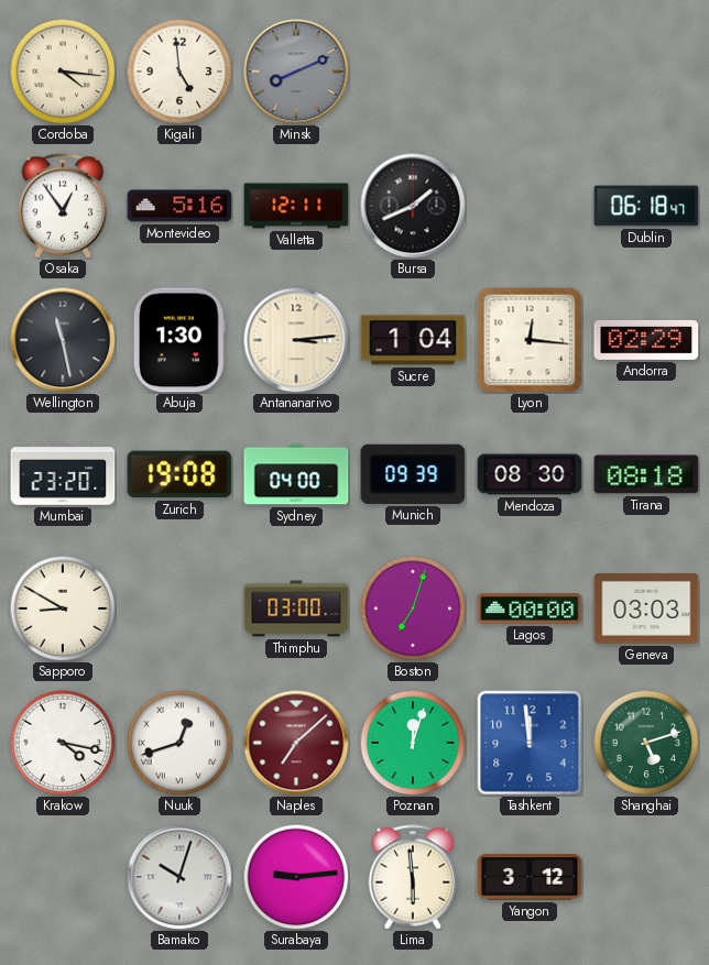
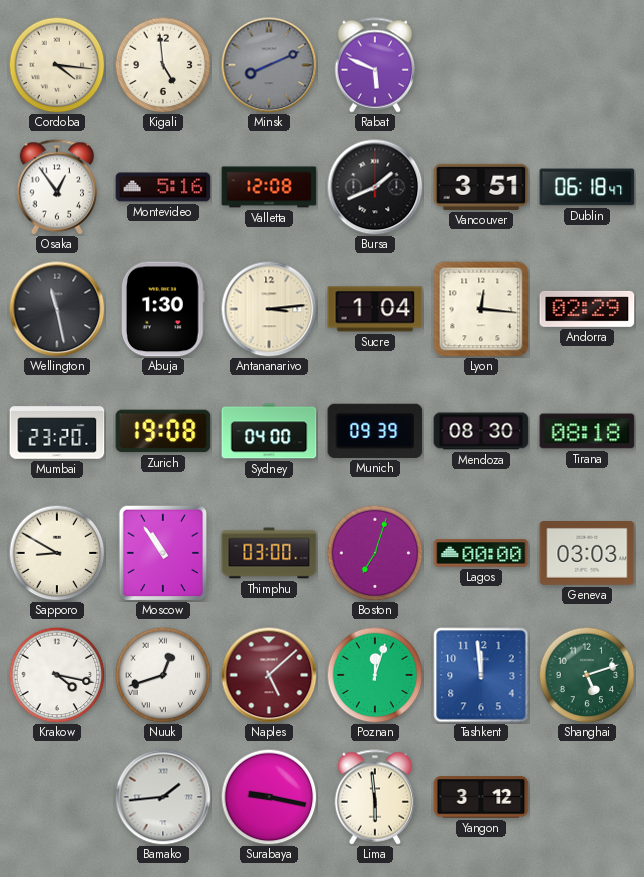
Rabat: none -> 5:49
Valletta: 12:11 -> 12:08
Vancouver: none -> 3:51
Moscow: none -> 10:54
Naples: 7:08 -> 5:08
Bamako: 10:03 -> 1:44
Surabaya: 9:14 -> 9:17
